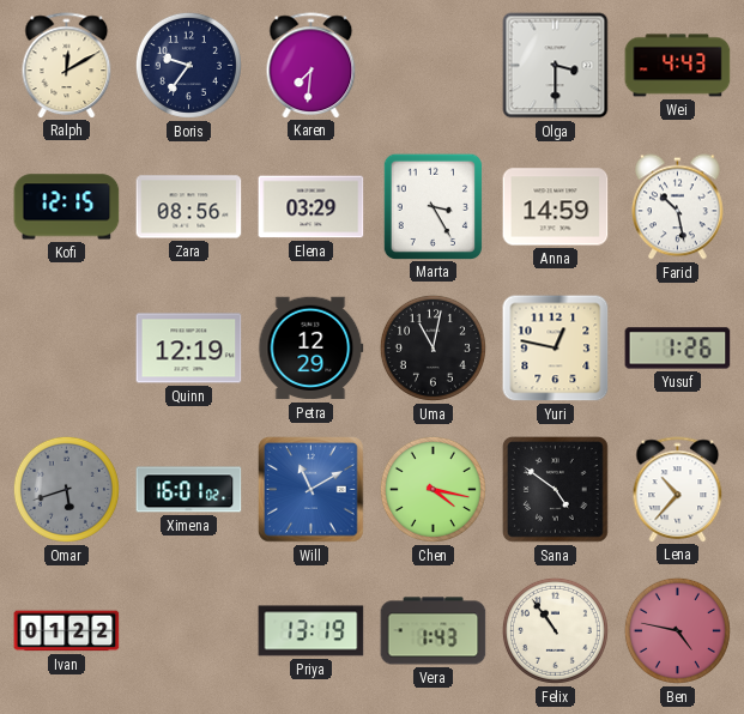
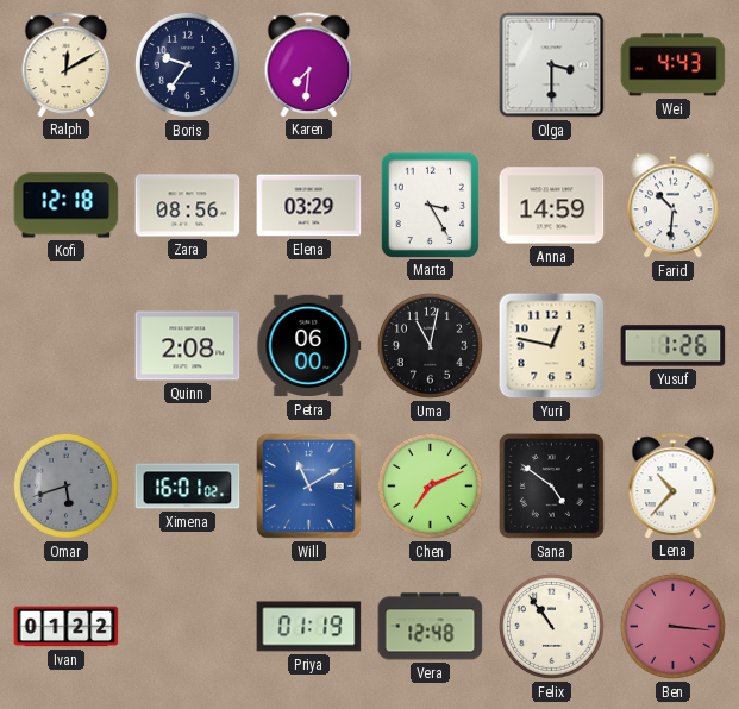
Kofi: 12:15 -> 12:18
Farid: 10:28 -> 10:31
Quinn: 12:19 -> 2:08
Petra: 12:29 -> 06:00
Chen: 4:17 -> 7:11
Priya: 13:19 -> 01:19
Vera: 1:43 -> 12:48
Ben: 4:47 -> 3:16
